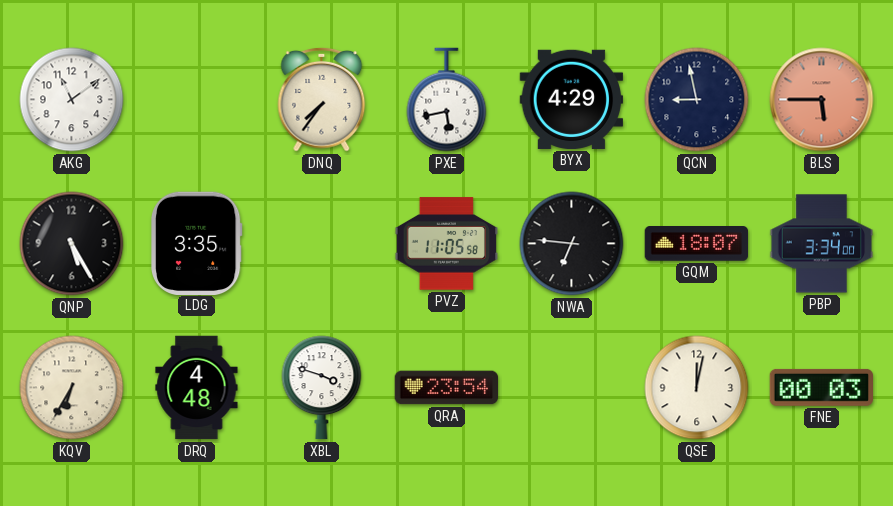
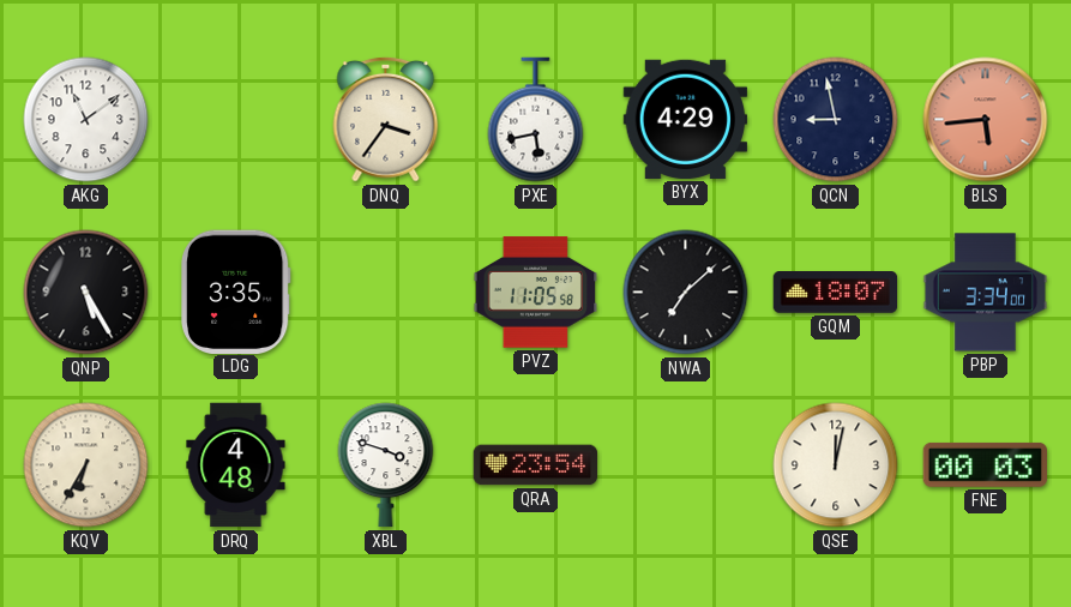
DNQ: 7:36 -> 3:36
BLS: 5:45 -> 5:44
NWA: 6:46 -> 7:08
